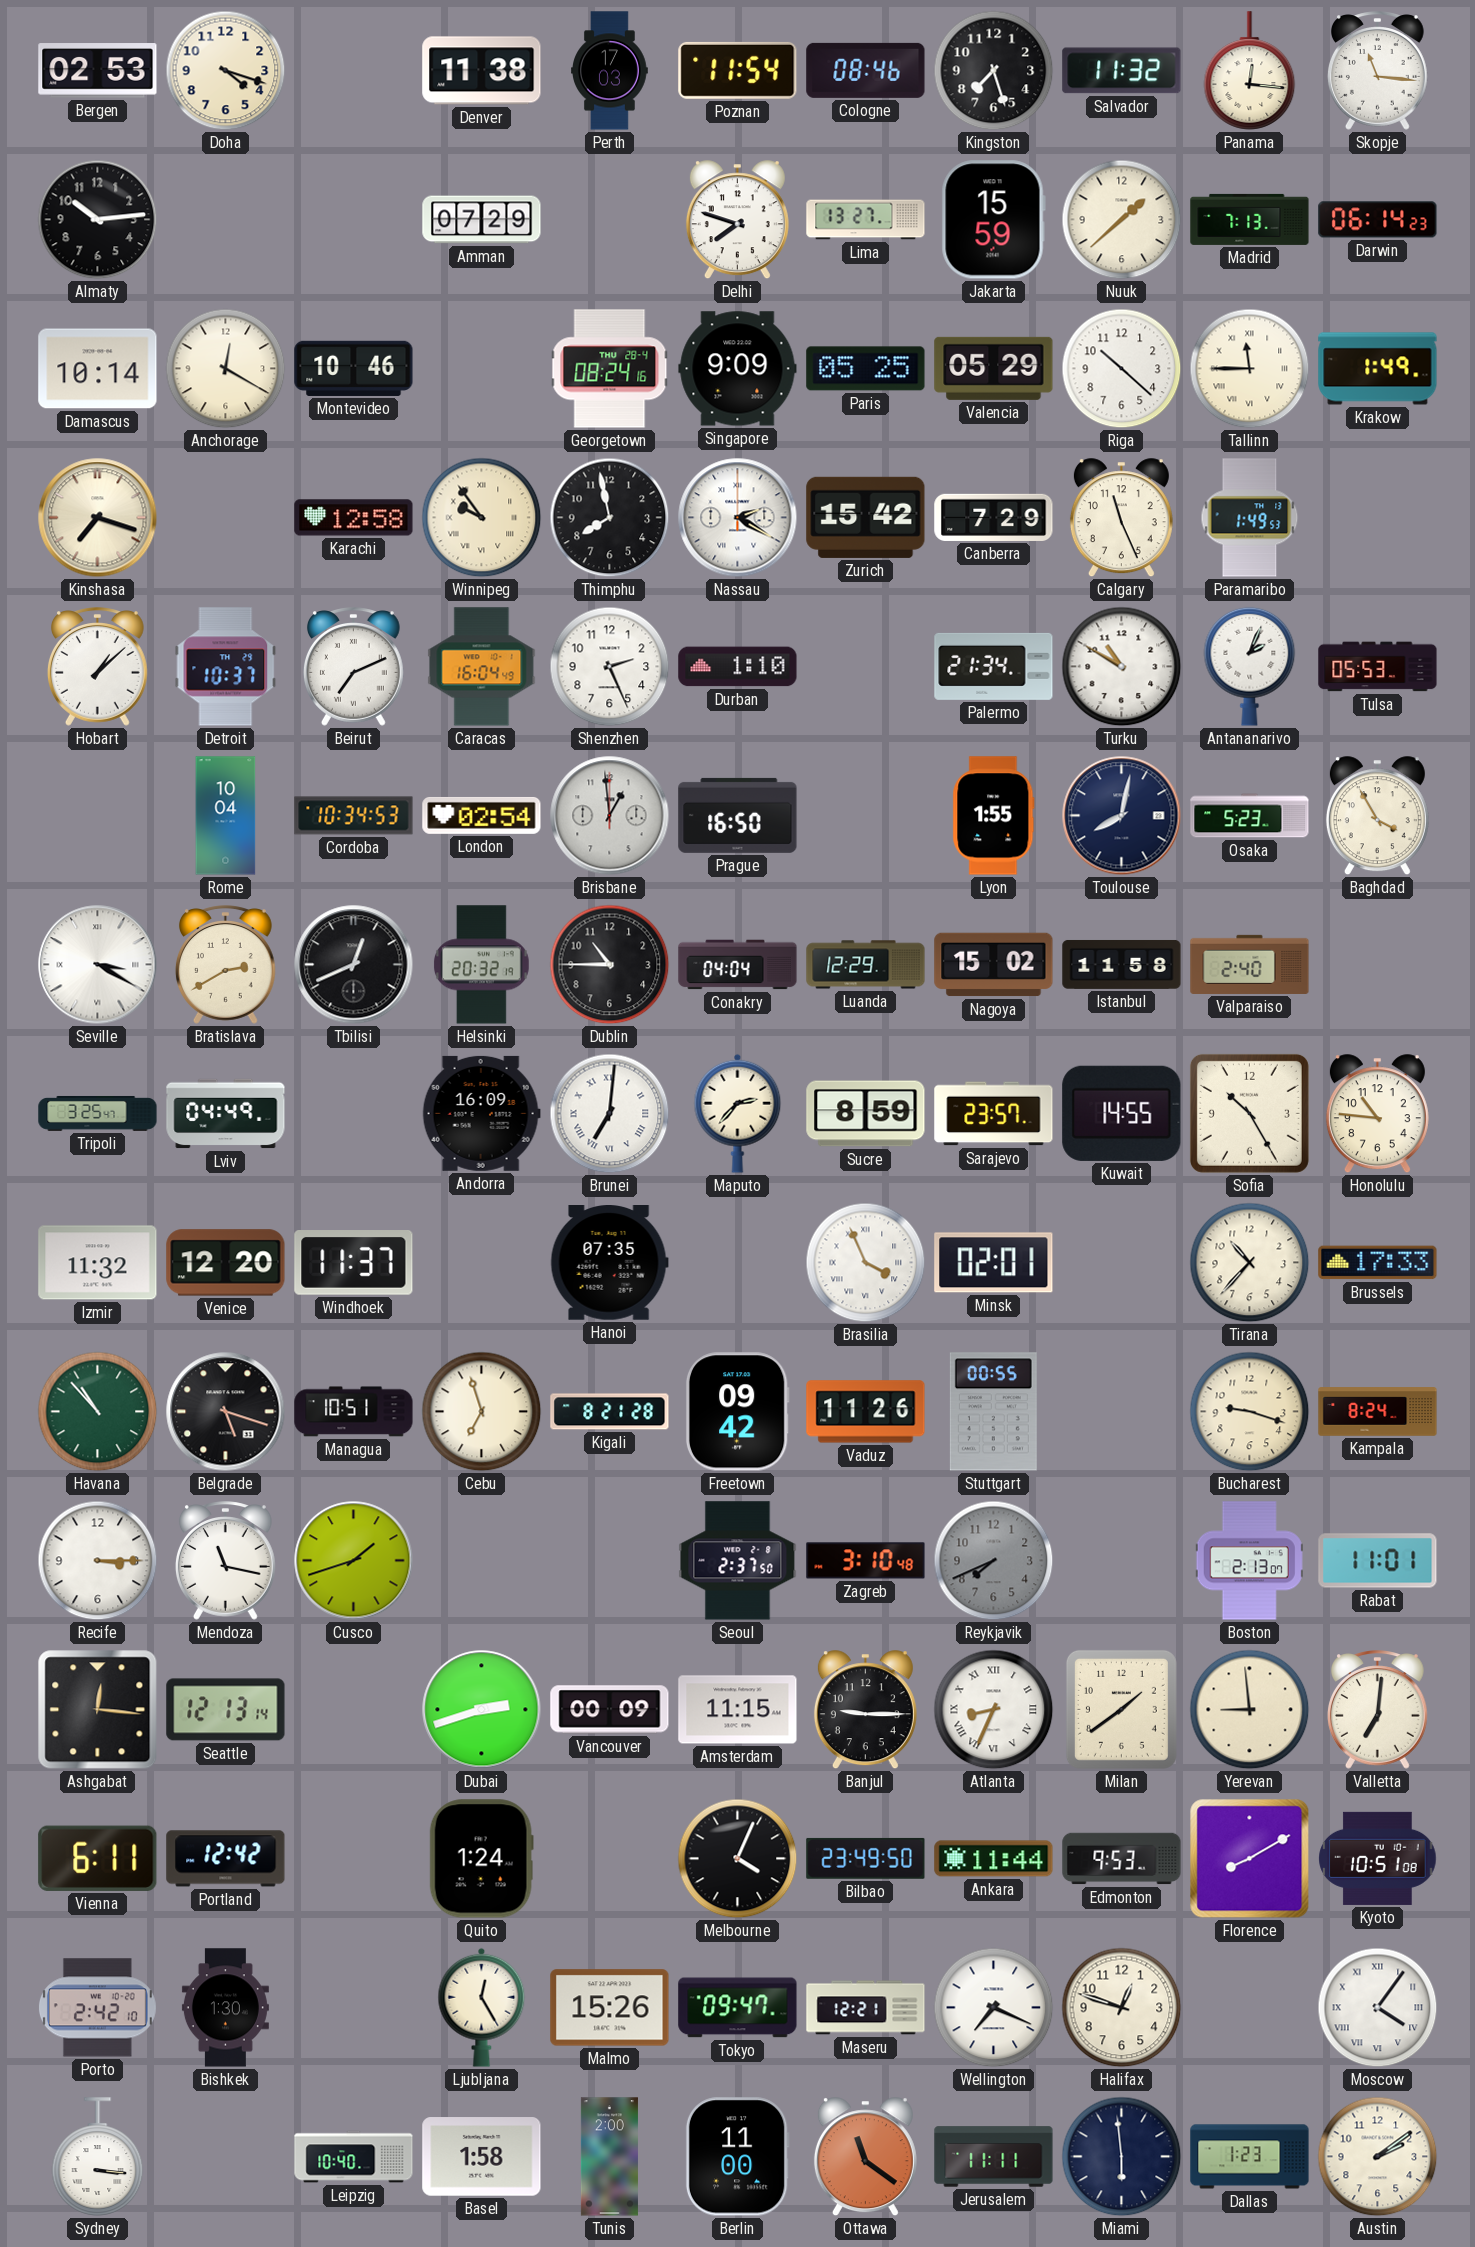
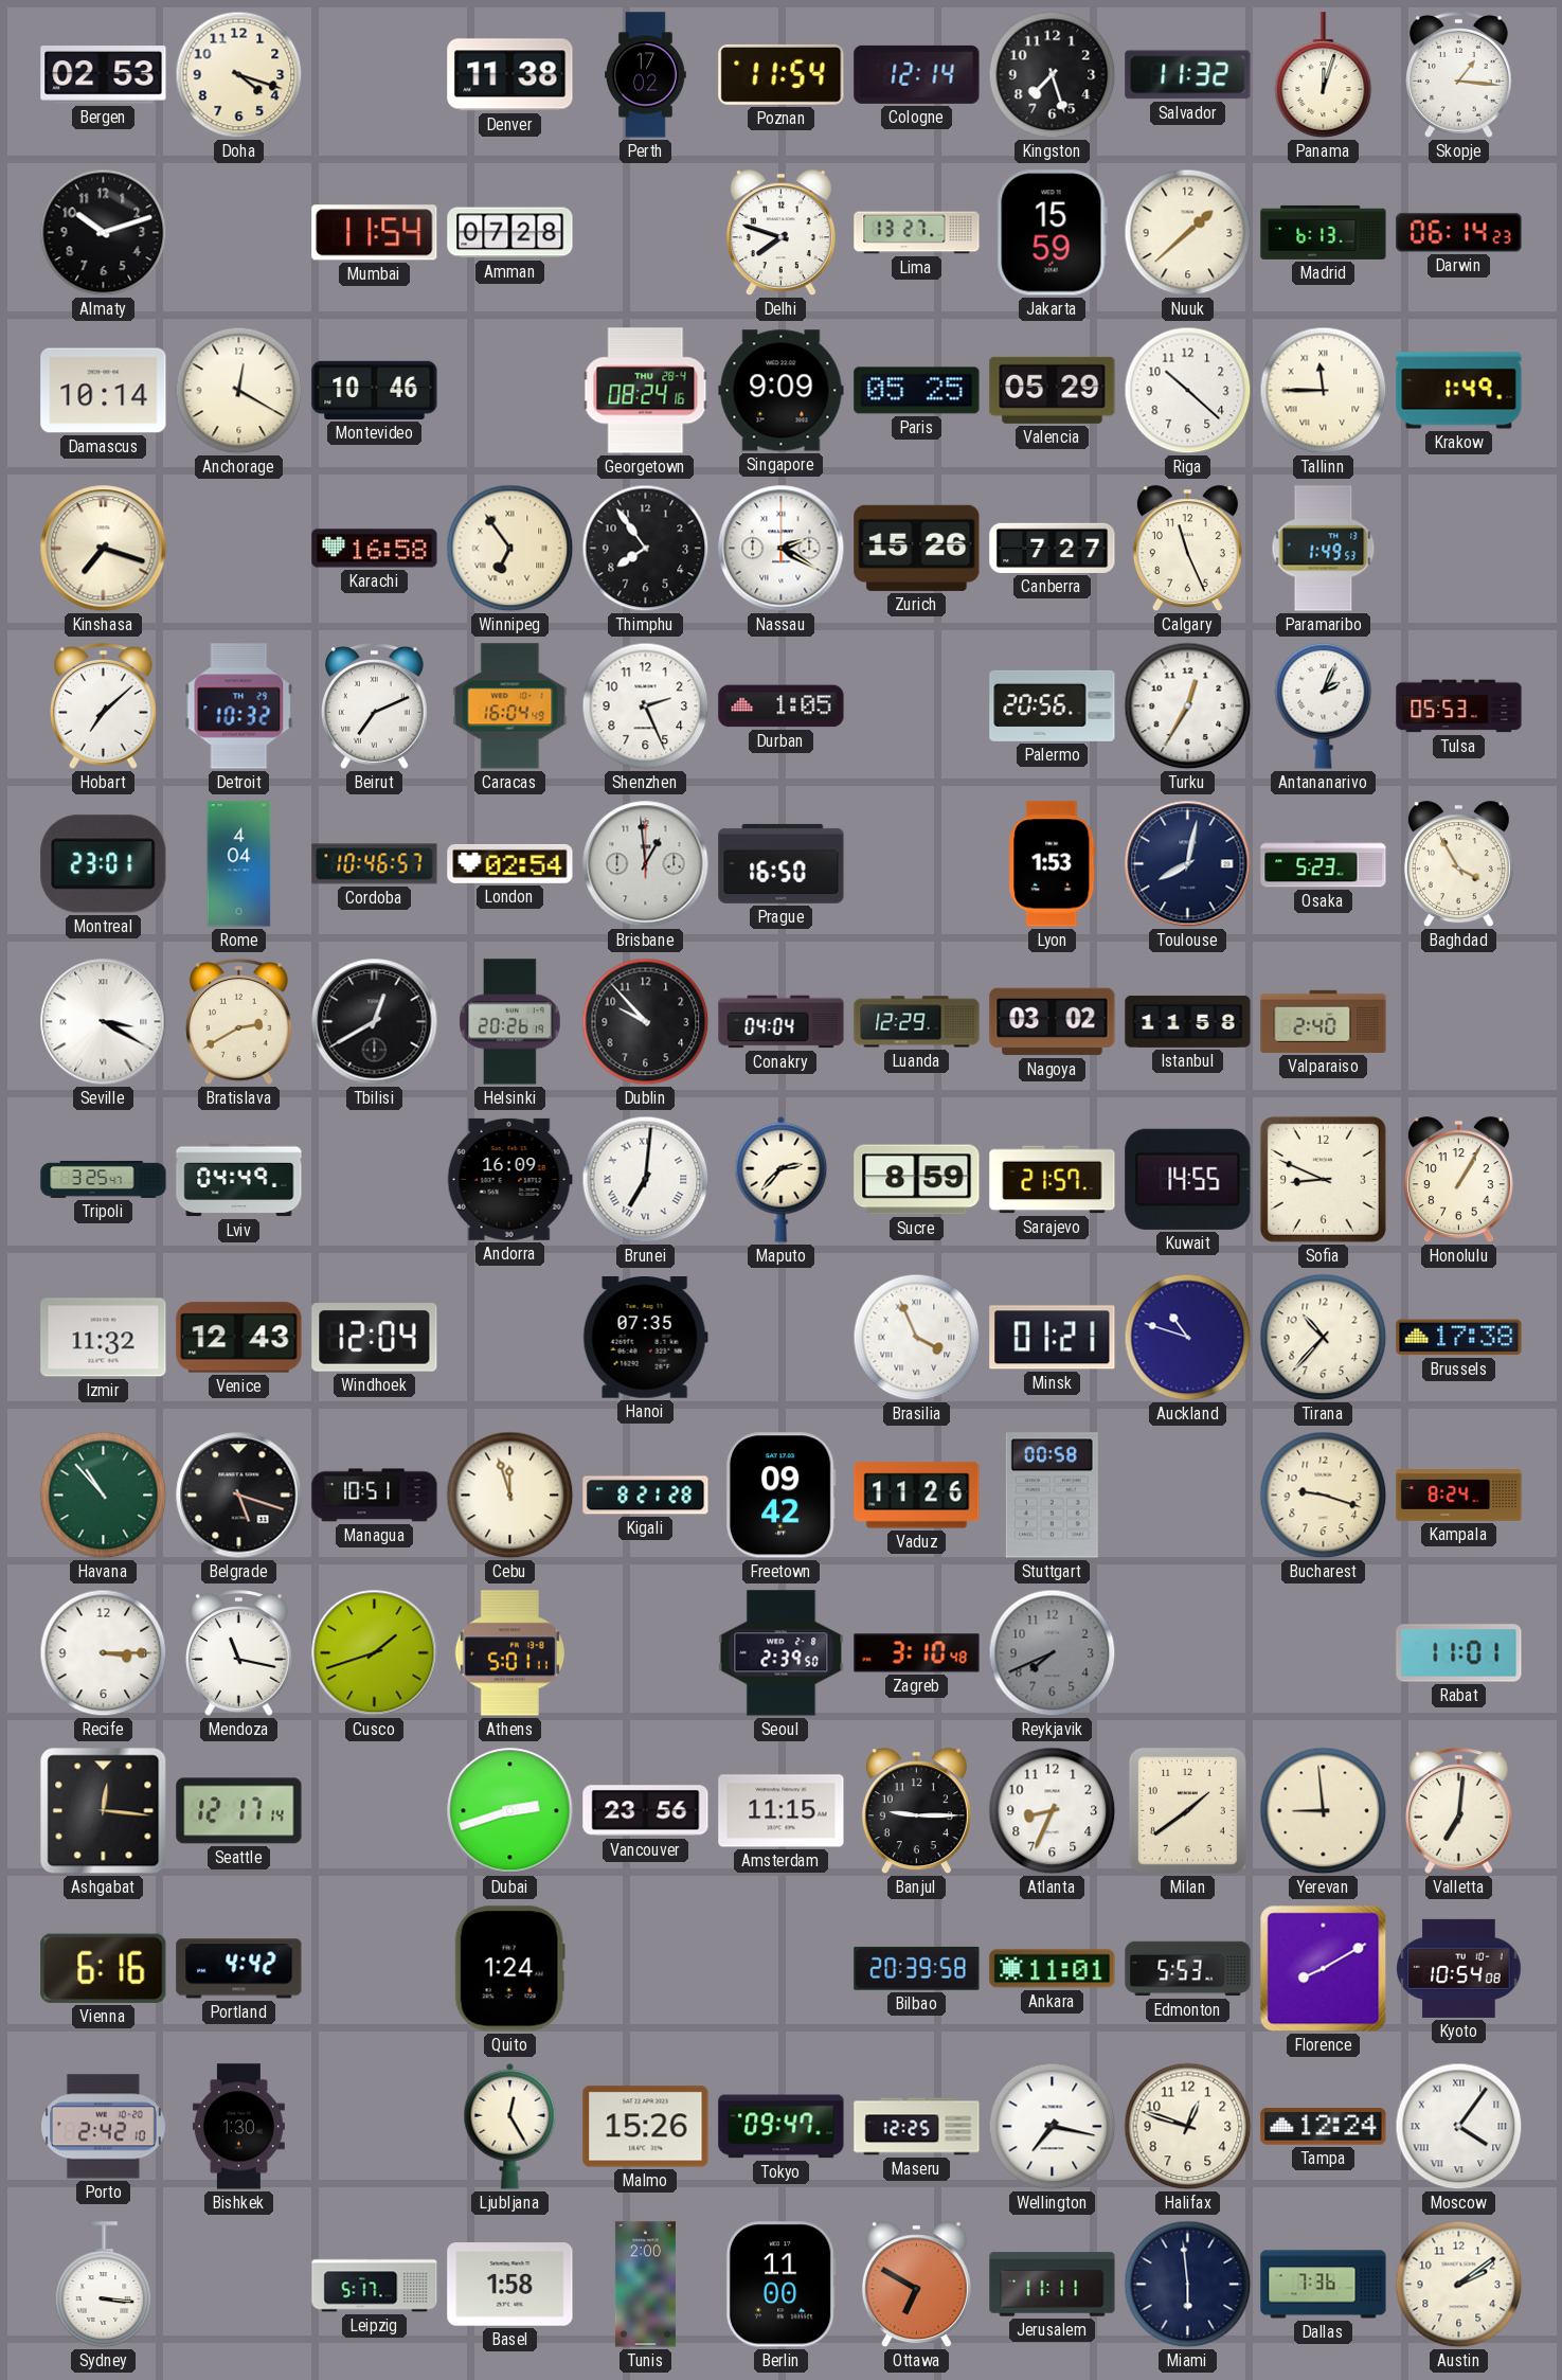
Perth: 17:03 -> 17:02
Cologne: 08:46 -> 12:14
Panama: 12:16 -> 12:03
Skopje: 11:16 -> 1:16
Almaty: 10:14 -> 10:12
Mumbai: none -> 11:54
Amman: 07:29 -> 07:28
Madrid: 7:13 -> 6:13
Karachi: 12:58 -> 16:58
Winnipeg: 9:54 -> 6:54
Thimphu: 7:58 -> 7:54
Zurich: 15:42 -> 15:26
Canberra: 7:29 -> 7:27
Hobart: 1:08 -> 7:08
Detroit: 10:37 -> 10:32
Durban: 1:10 -> 1:05
Palermo: 21:34 -> 20:56
Turku: 10:50 -> 12:35
Montreal: none -> 23:01
Rome: 10:04 -> 4:04
Cordoba: 10:34 -> 10:46
Lyon: 1:55 -> 1:53
Tbilisi: 12:41 -> 12:40
Helsinki: 20:32 -> 20:26
Dublin: 10:45 -> 9:53
Nagoya: 15:02 -> 03:02
Sarajevo: 23:57 -> 21:57
Sofia: 10:25 -> 8:49
Honolulu: 10:46 -> 1:05
Venice: 12:20 -> 12:43
Windhoek: 11:37 -> 12:04
Minsk: 02:01 -> 01:21
Auckland: none -> 10:48
Brussels: 17:33 -> 17:38
Cebu: 6:57 -> 11:57
Stuttgart: 00:55 -> 00:58
Athens: none -> 5:01
Seoul: 2:37 -> 2:39
Boston: 2:13 -> none
Seattle: 12:13 -> 12:17
Vancouver: 00:09 -> 23:56
Atlanta numerals: Roman -> Arabic
Vienna: 6:11 -> 6:16
Portland: 12:42 -> 4:42
Melbourne: 4:04 -> none
Bilbao: 23:49 -> 20:39
Ankara: 11:44 -> 11:01
Edmonton: 9:53 -> 5:53
Kyoto: 10:51 -> 10:54
Maseru: 12:21 -> 12:25
Wellington: 7:19 -> 7:17
Tampa: none -> 12:24
Leipzig: 10:40 -> 5:17
Ottawa: 11:21 -> 6:50
Dallas: 1:23 -> 7:36
